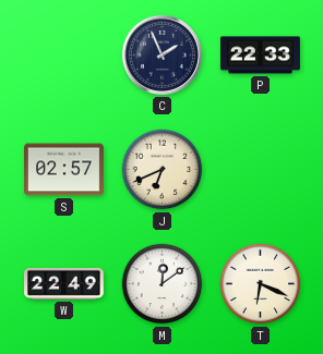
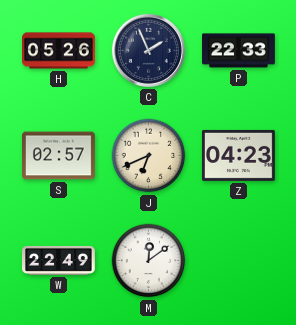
H: none -> 05:26
Z: none -> 04:23
T: 6:19 -> none
